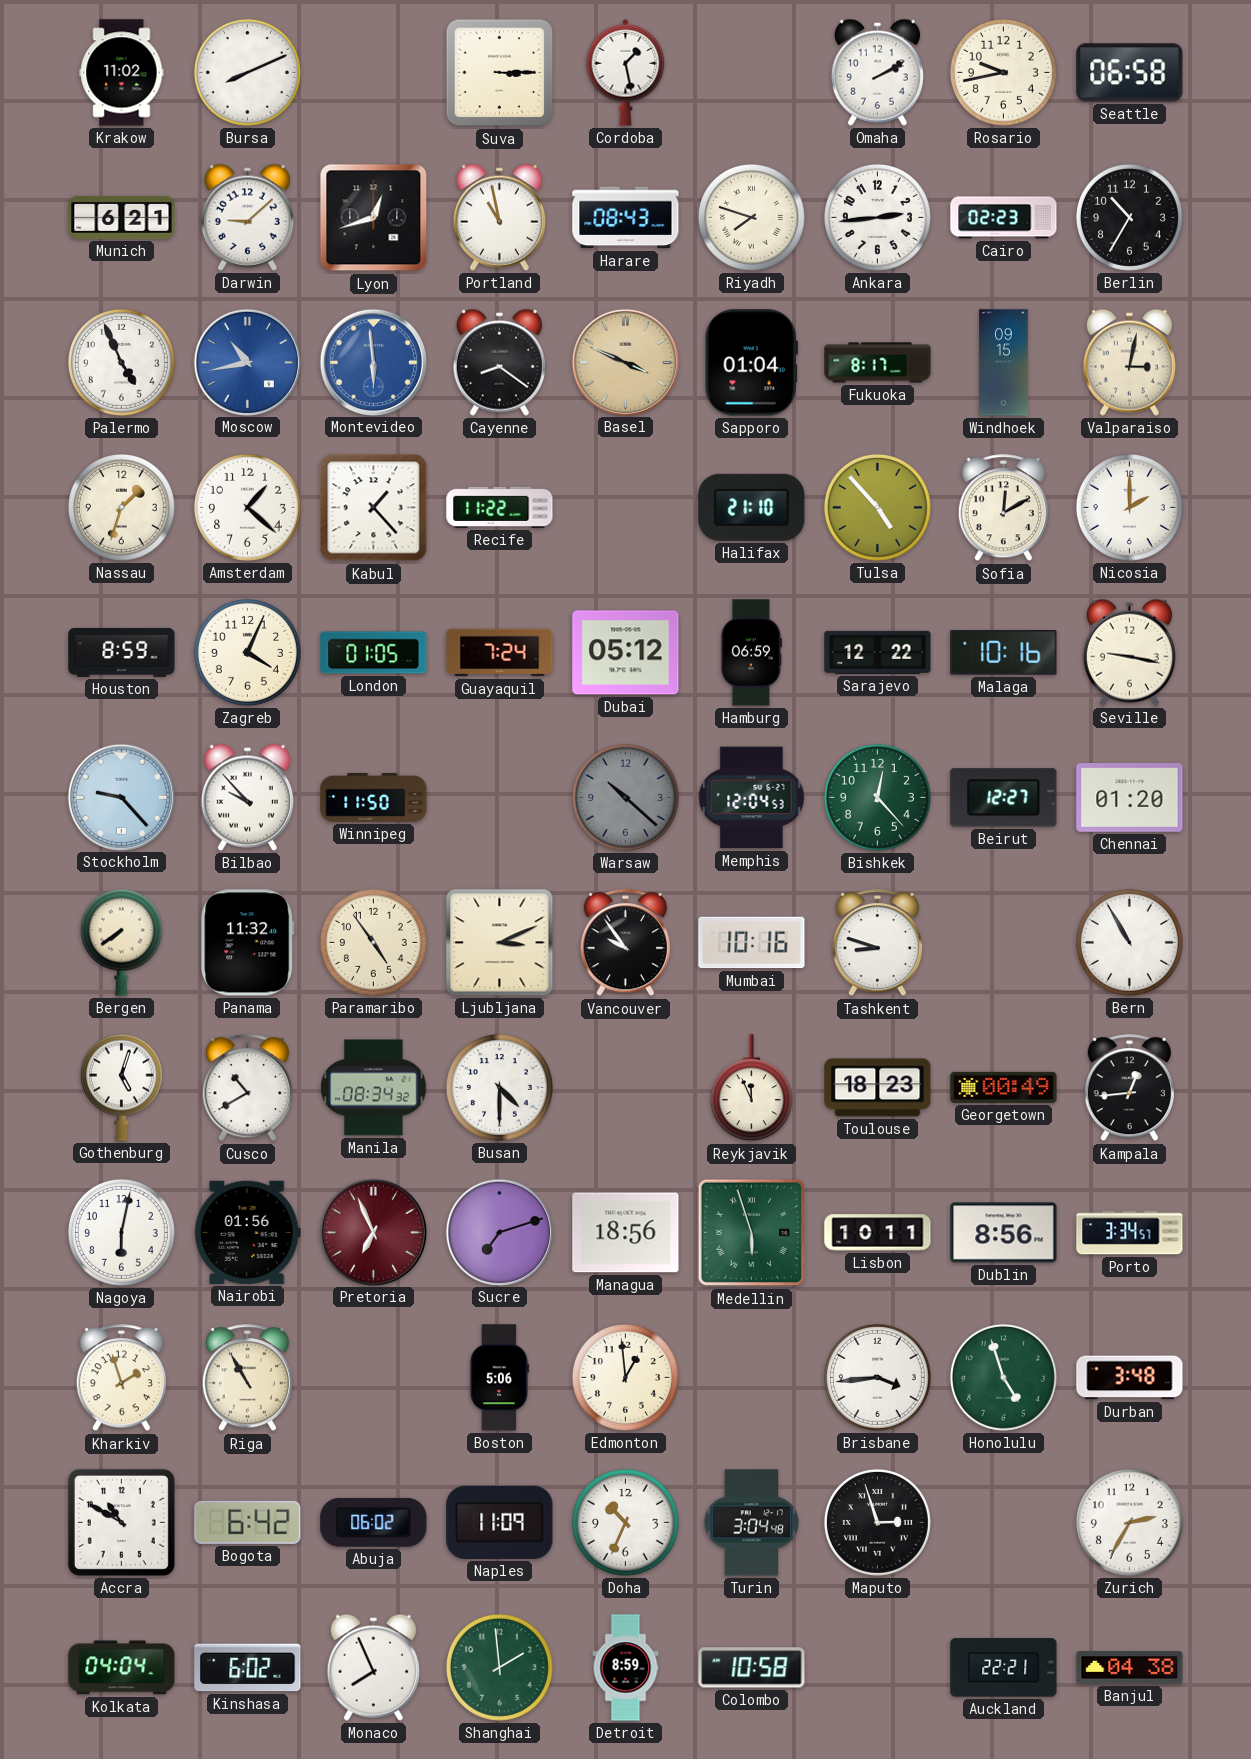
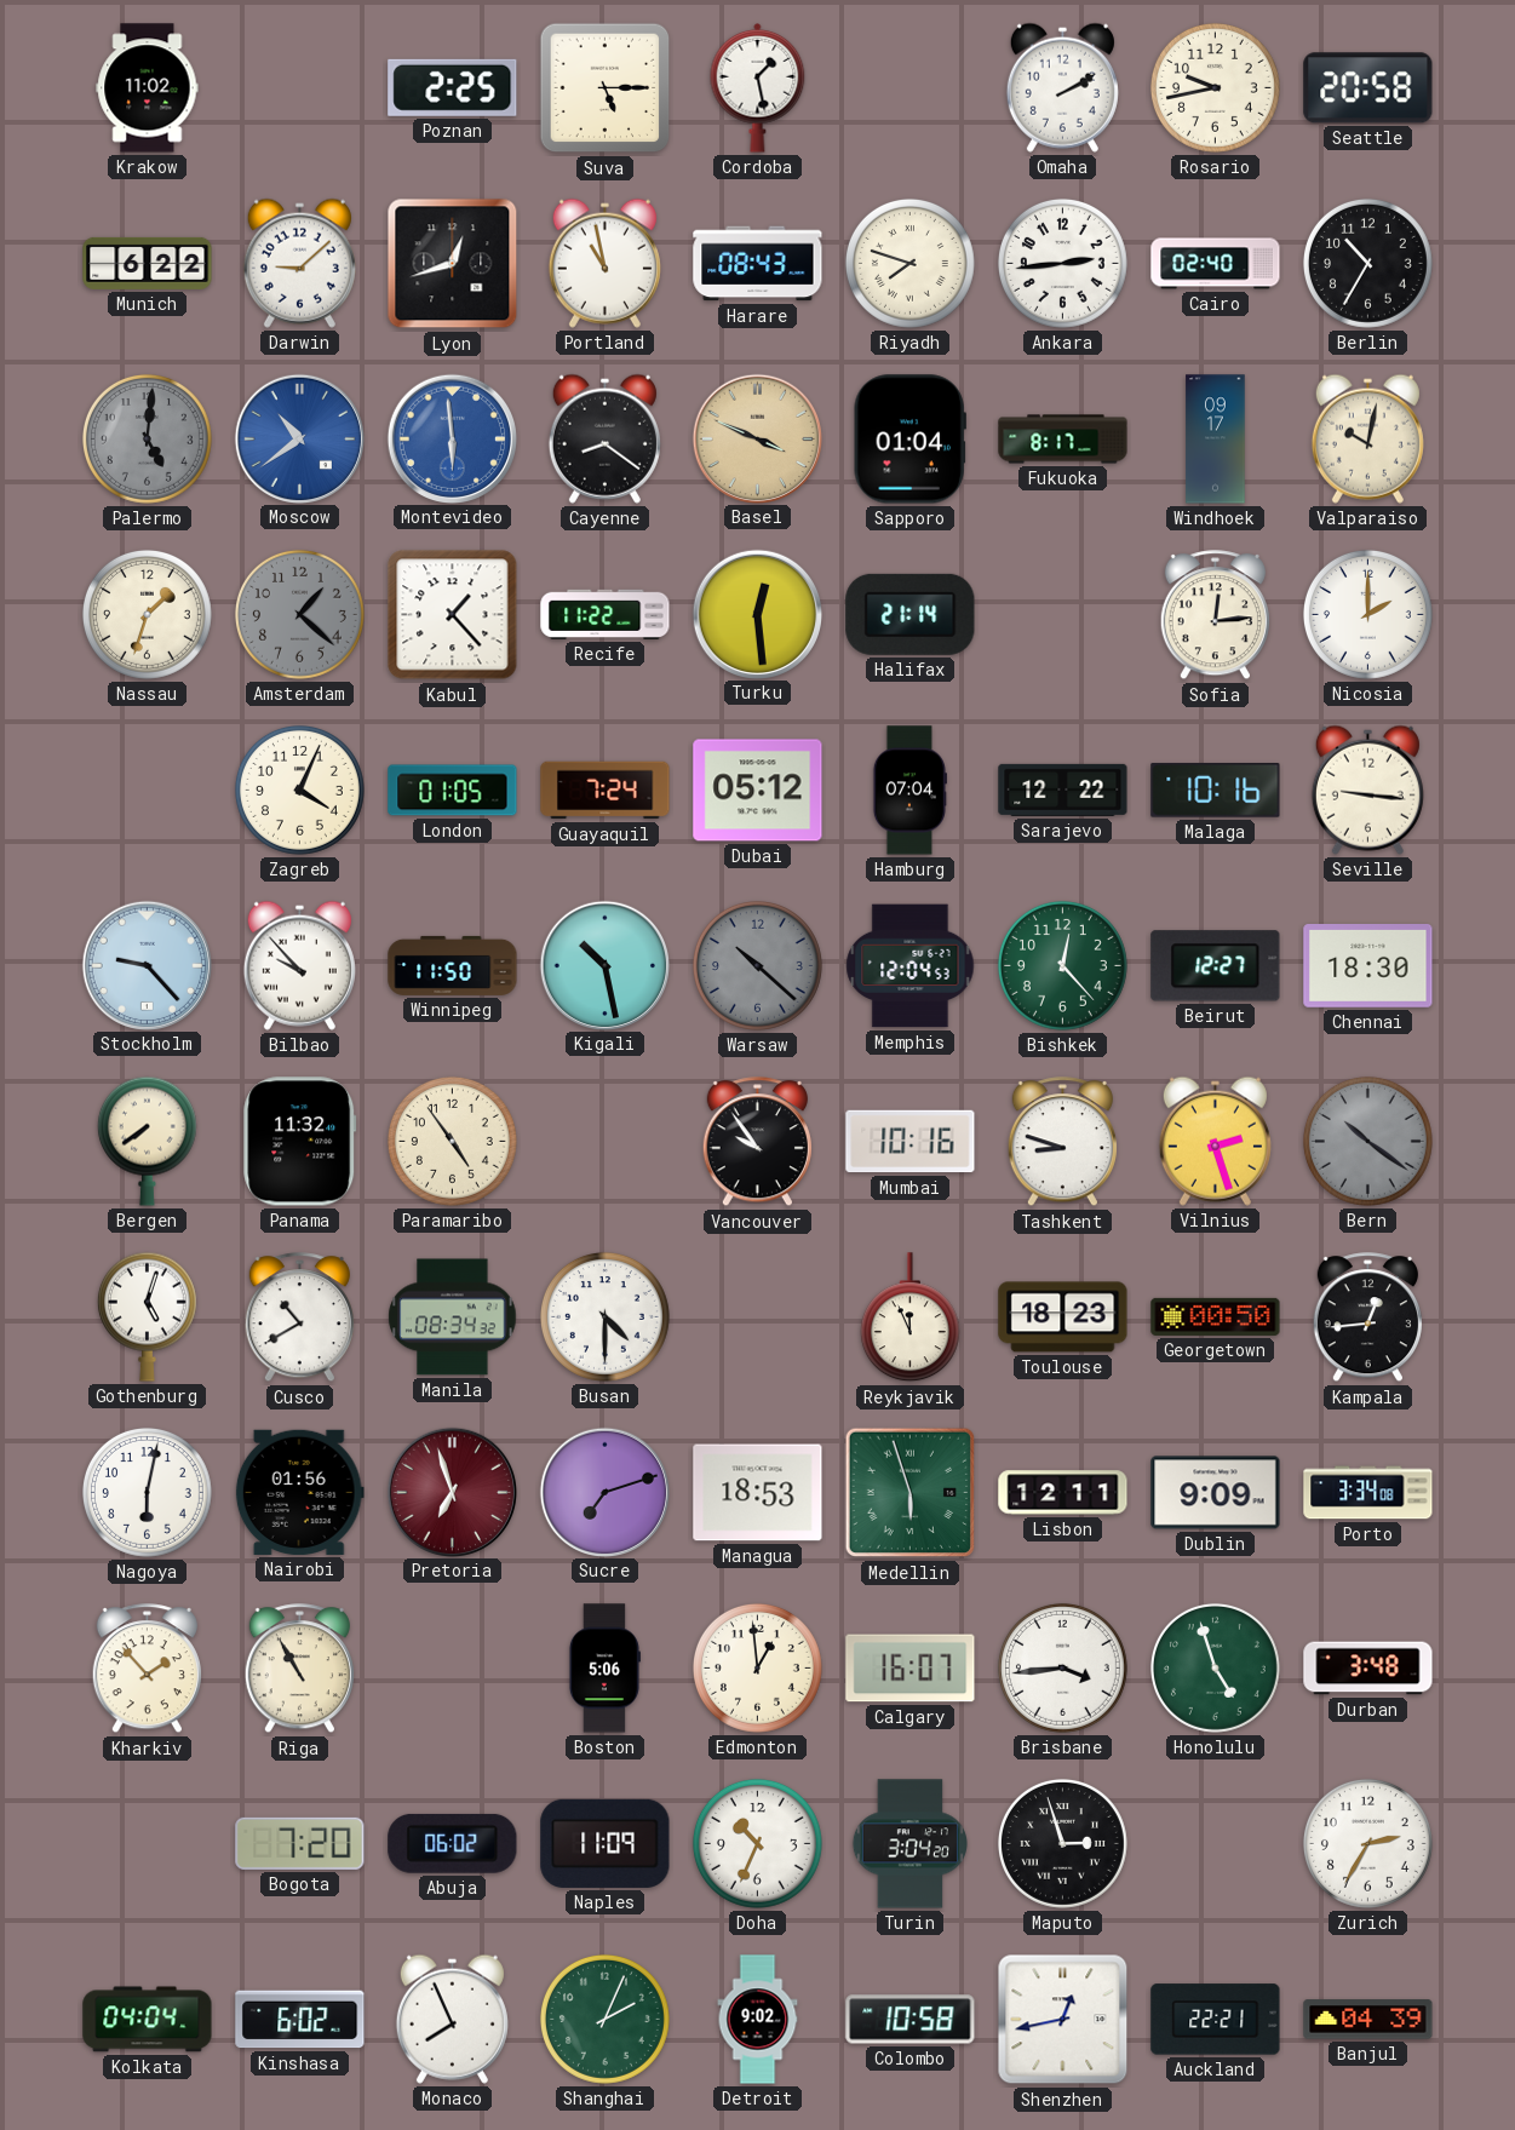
Bursa: 8:11 -> none
Poznan: none -> 2:25
Suva: 3:15 -> 5:15
Seattle: 06:58 -> 20:58
Munich: 6:21 -> 6:22
Cairo: 02:23 -> 02:40
Palermo: 4:56 -> 5:01
Palermo dial: white -> grey
Moscow: 10:43 -> 10:39
Windhoek: 09:15 -> 09:17
Valparaiso: 3:02 -> 10:02
Amsterdam dial: white -> grey
Turku: none -> 12:29
Halifax: 21:10 -> 21:14
Tulsa: 4:53 -> none
Sofia: 12:10 -> 12:14
Houston: 8:59 -> none
Hamburg: 06:59 -> 07:04
Seville: 9:17 -> 9:16
Kigali: none -> 10:28
Chennai: 01:20 -> 18:30
Ljubljana: 3:11 -> none
Vilnius: none -> 2:27
Bern: 10:55 -> 10:21
Bern dial: white -> grey
Georgetown: 00:49 -> 00:50
Pretoria: 6:56 -> 6:57
Managua: 18:56 -> 18:53
Lisbon: 10:11 -> 12:11
Dublin: 8:56 -> 9:09
Porto: 3:34:57 -> 3:34:08
Kharkiv: 1:57 -> 1:53
Calgary: none -> 16:07
Accra: 10:50 -> none
Bogota: 6:42 -> 7:20
Turin: 3:04:48 -> 3:04:20
Shanghai: 1:59 -> 2:04
Detroit: 8:59 -> 9:02
Shenzhen: none -> 12:43
Banjul: 04:38 -> 04:39
